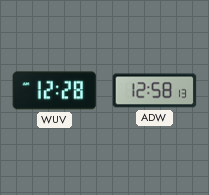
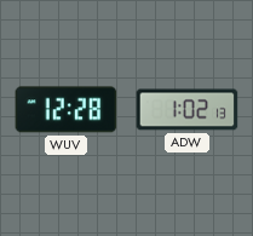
ADW: 12:58 -> 1:02
